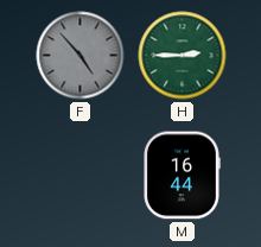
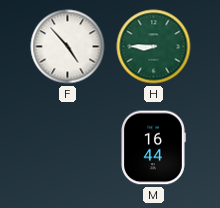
F dial: grey -> white
H: 2:45 -> 8:45
